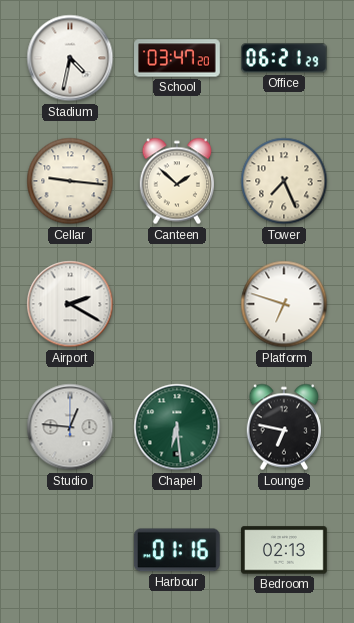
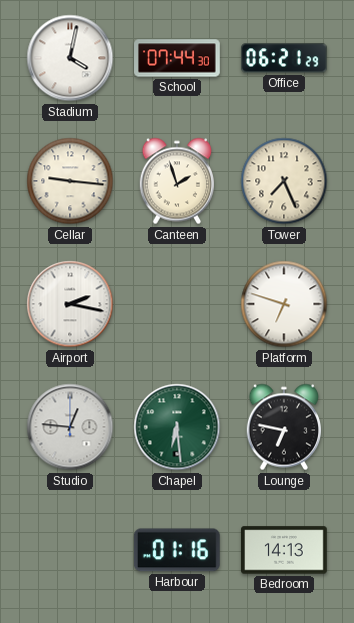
Stadium: 4:32 -> 4:02
School: 03:47 -> 07:44
Canteen: 1:52 -> 1:57
Airport: 2:20 -> 2:17
Bedroom: 02:13 -> 14:13
